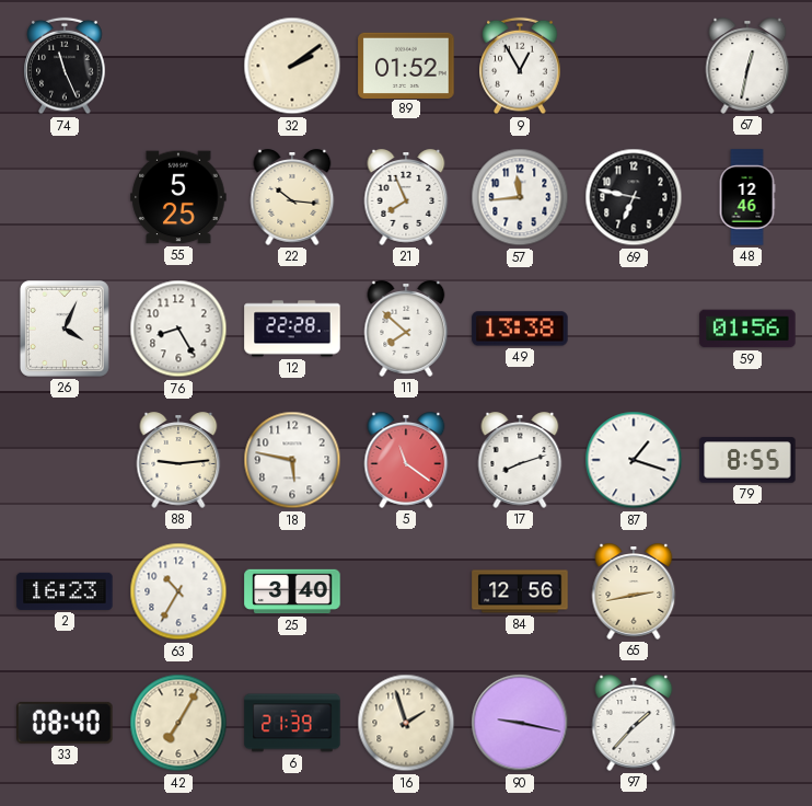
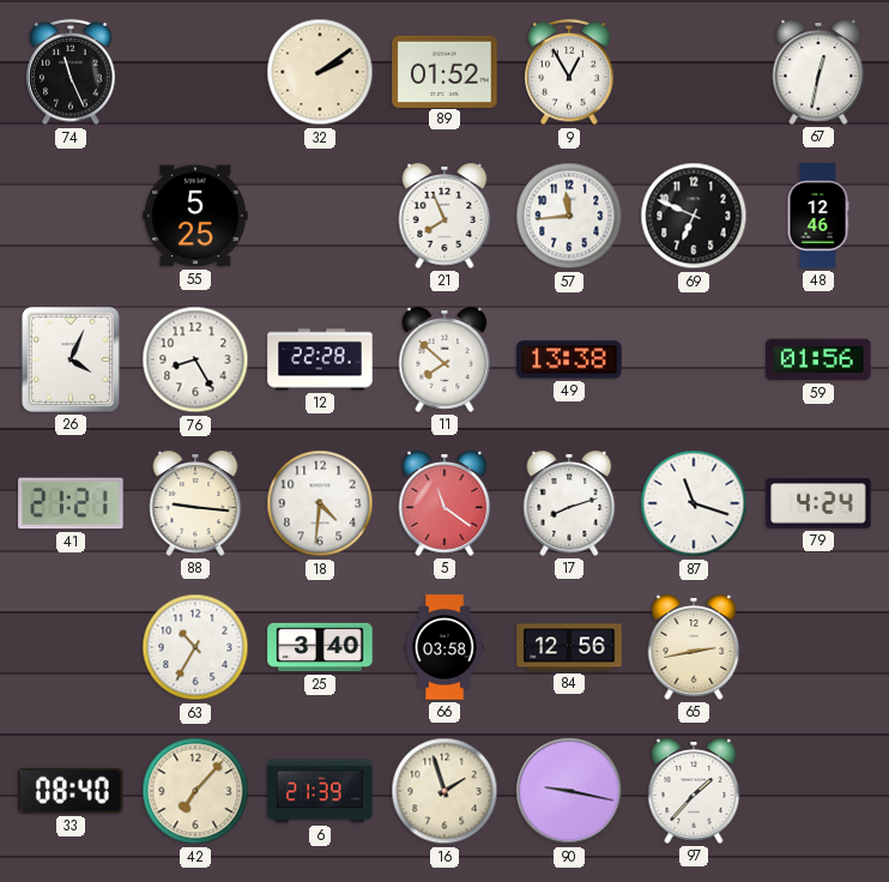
22: 10:16 -> none
69: 6:47 -> 6:49
41: none -> 21:21
88: 9:14 -> 9:16
18: 5:47 -> 4:31
87: 1:18 -> 11:18
79: 8:55 -> 4:24
2: 16:23 -> none
66: none -> 03:58
42: 7:05 -> 7:07
